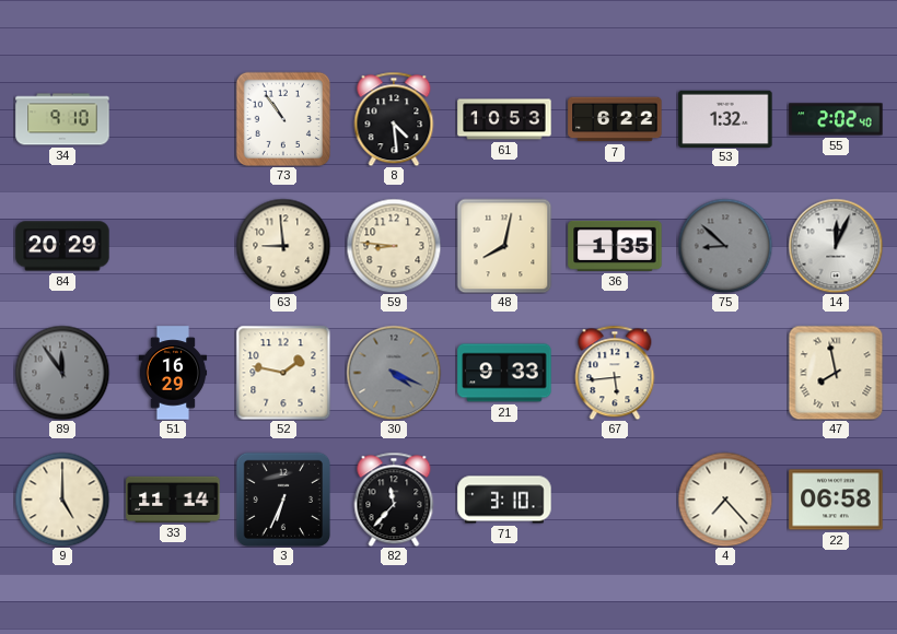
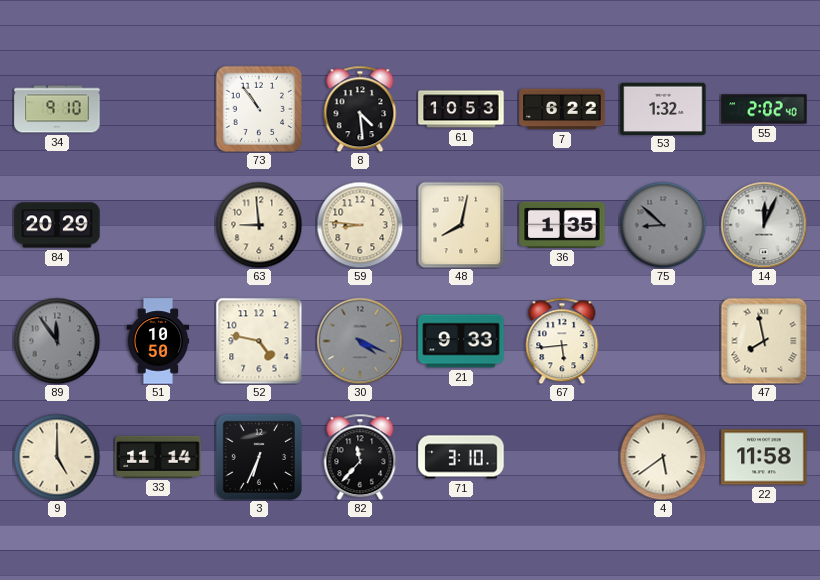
51: 16:29 -> 10:50
52: 1:47 -> 4:47
4: 7:23 -> 5:39
22: 06:58 -> 11:58
